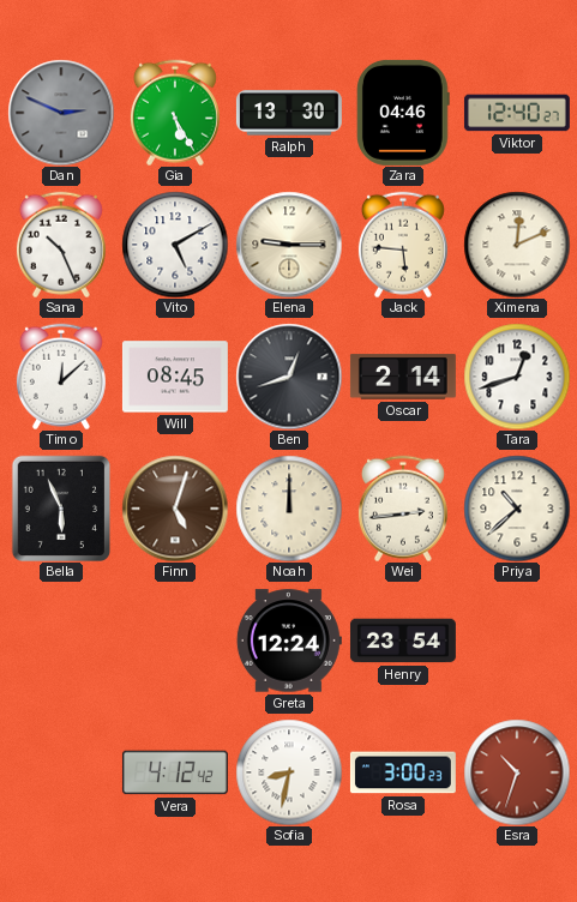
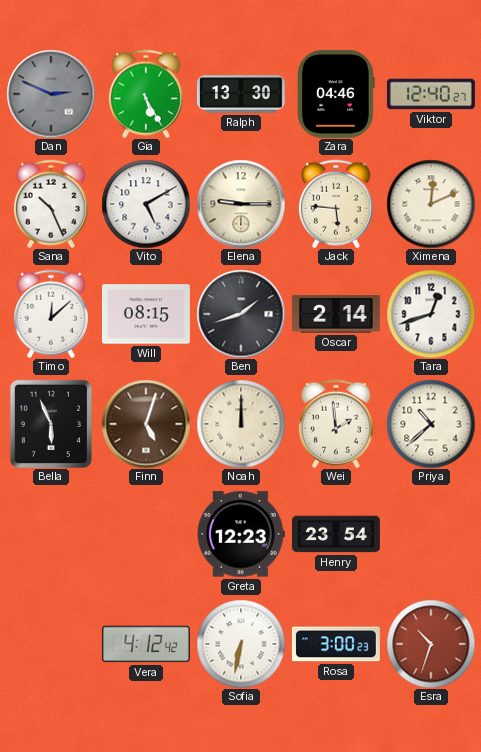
Will: 08:45 -> 08:15
Ben: 12:42 -> 1:42
Wei: 2:44 -> 1:59
Greta: 12:24 -> 12:23
Sofia: 8:32 -> 6:32
